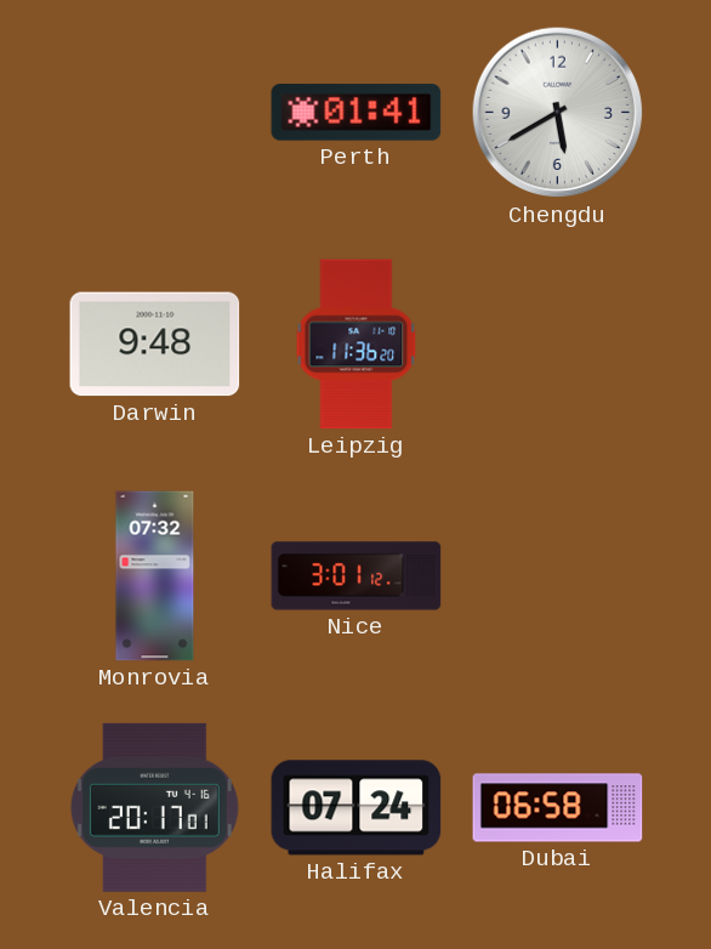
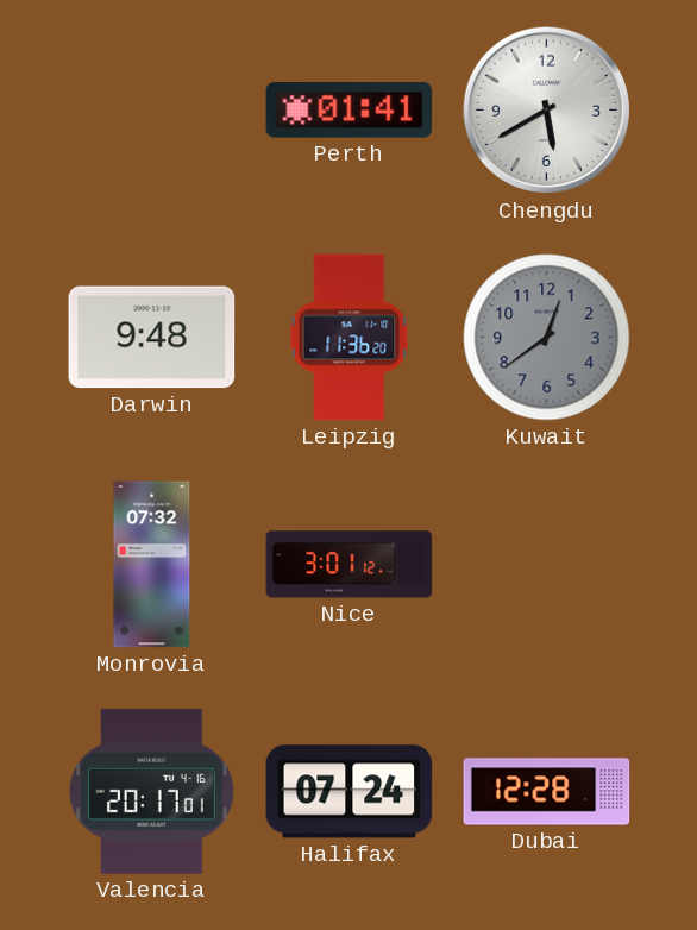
Kuwait: none -> 12:39
Dubai: 06:58 -> 12:28
